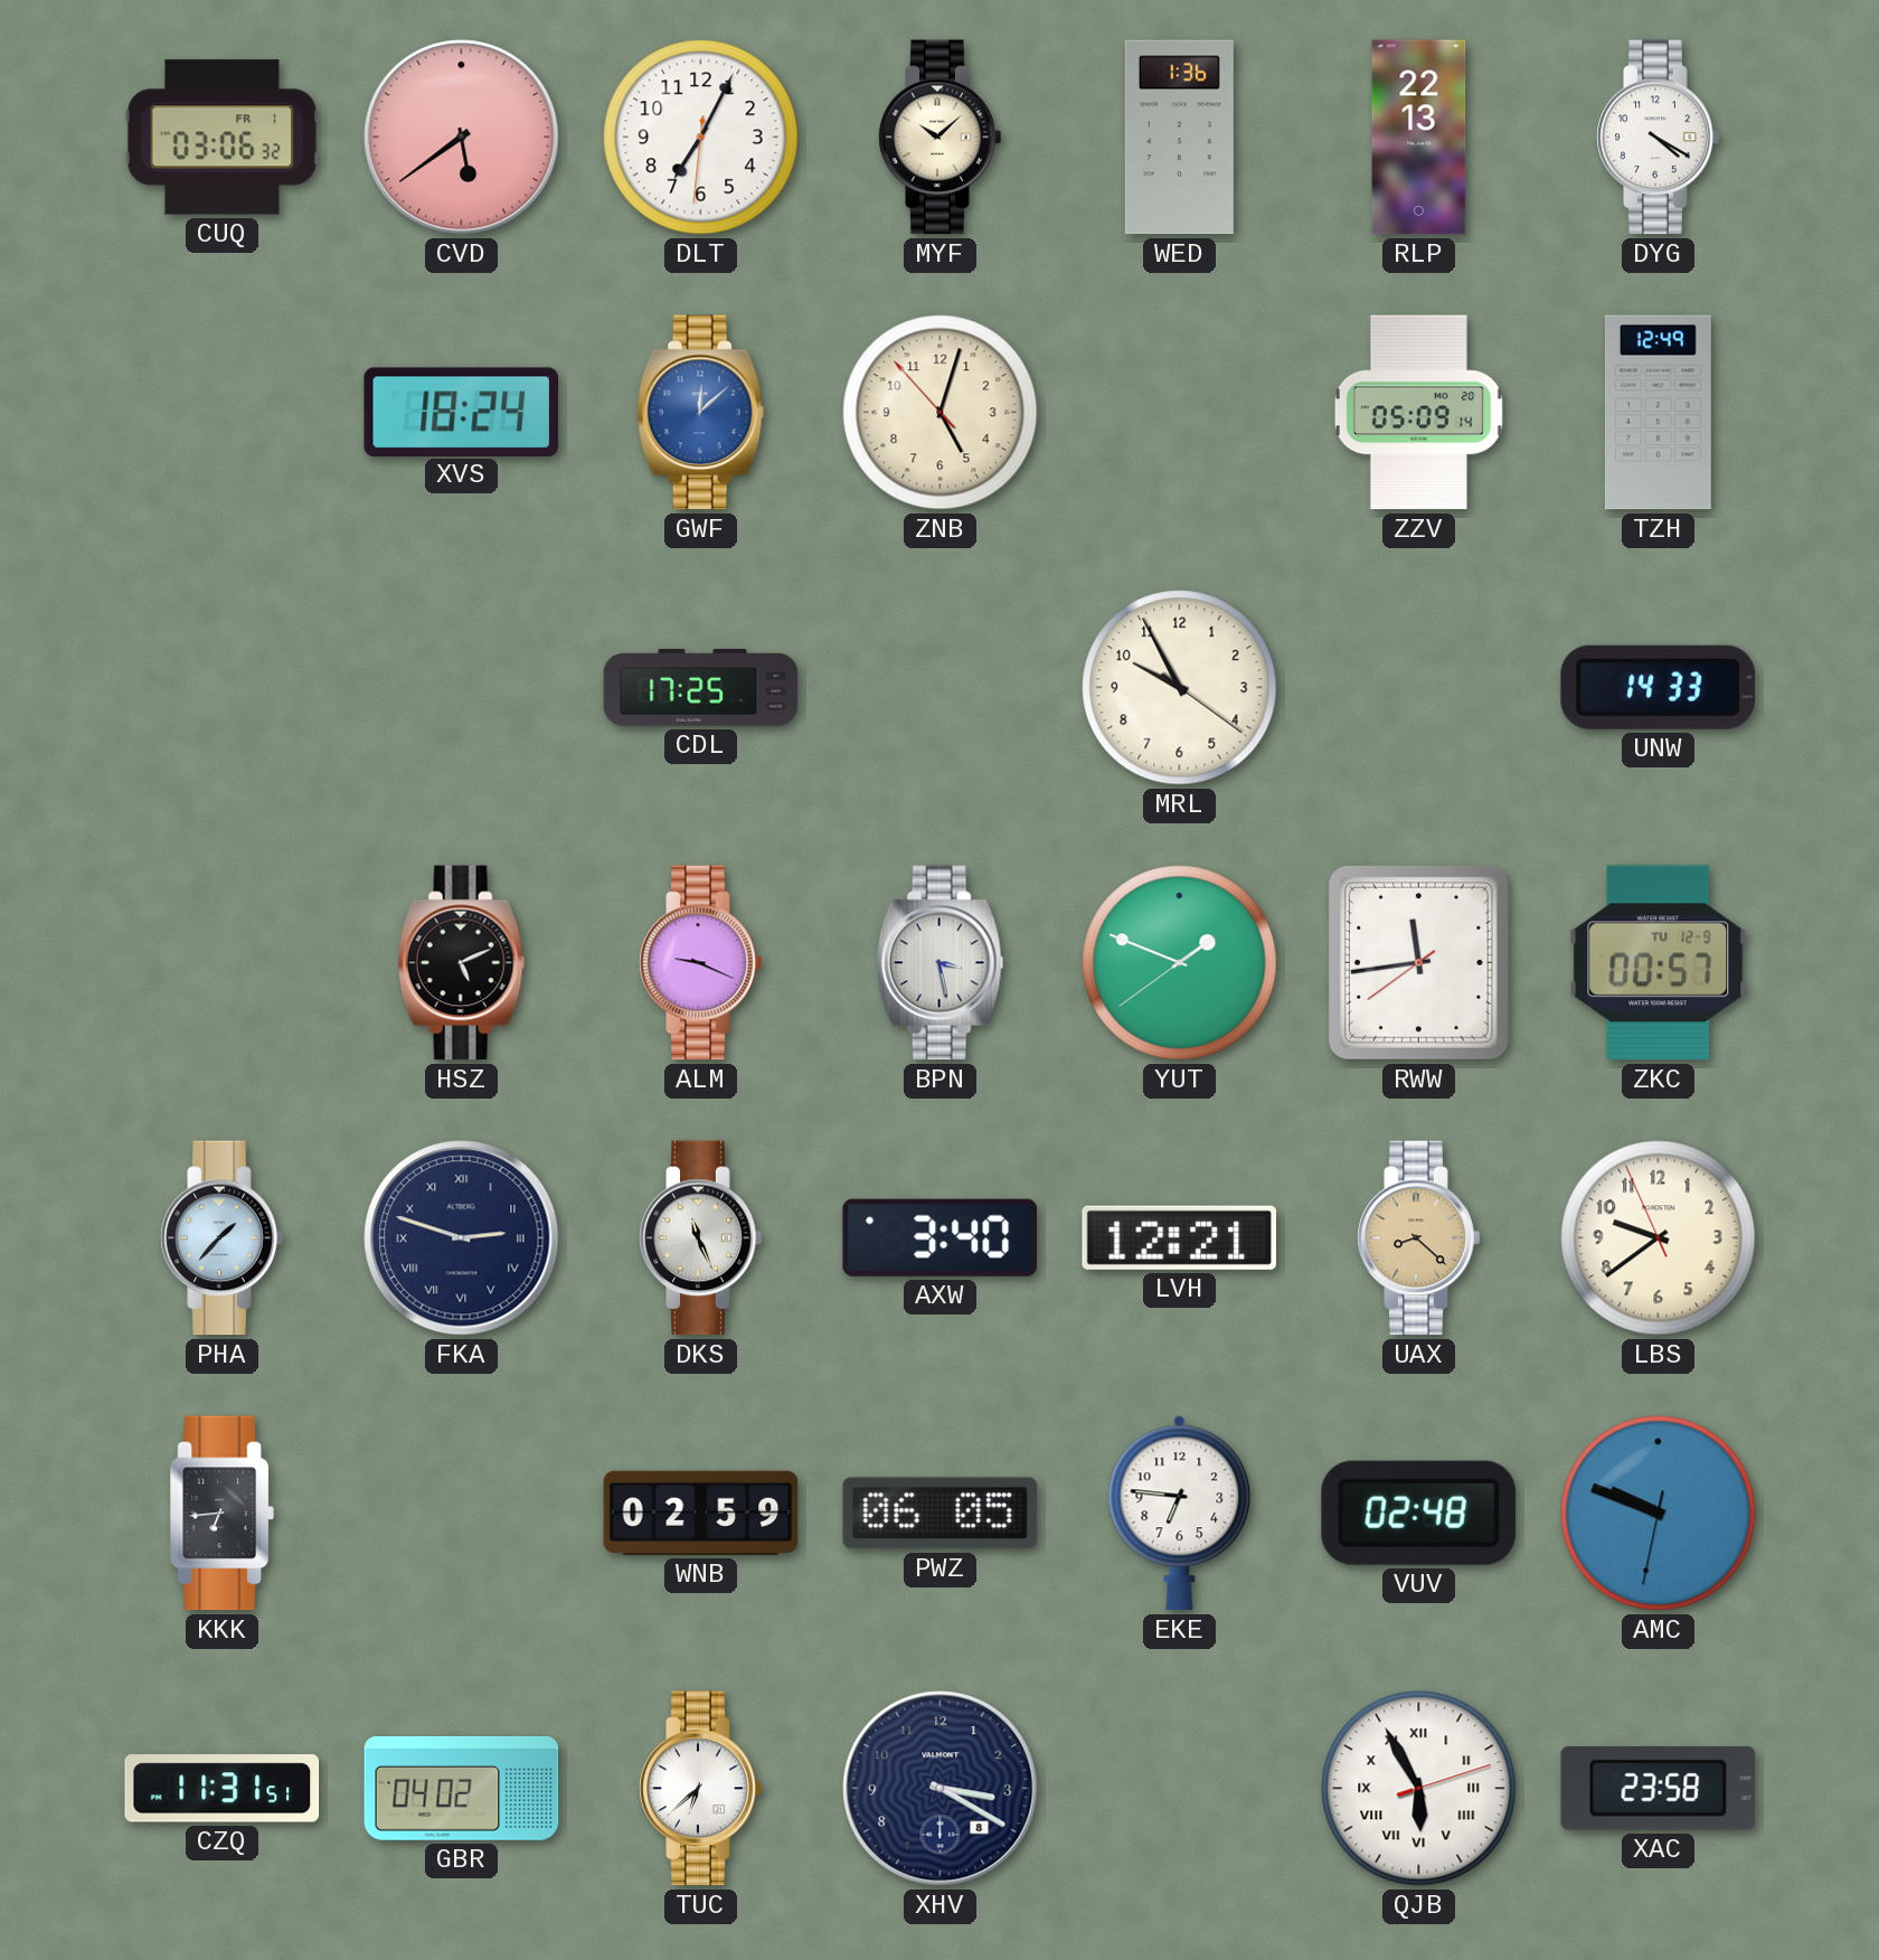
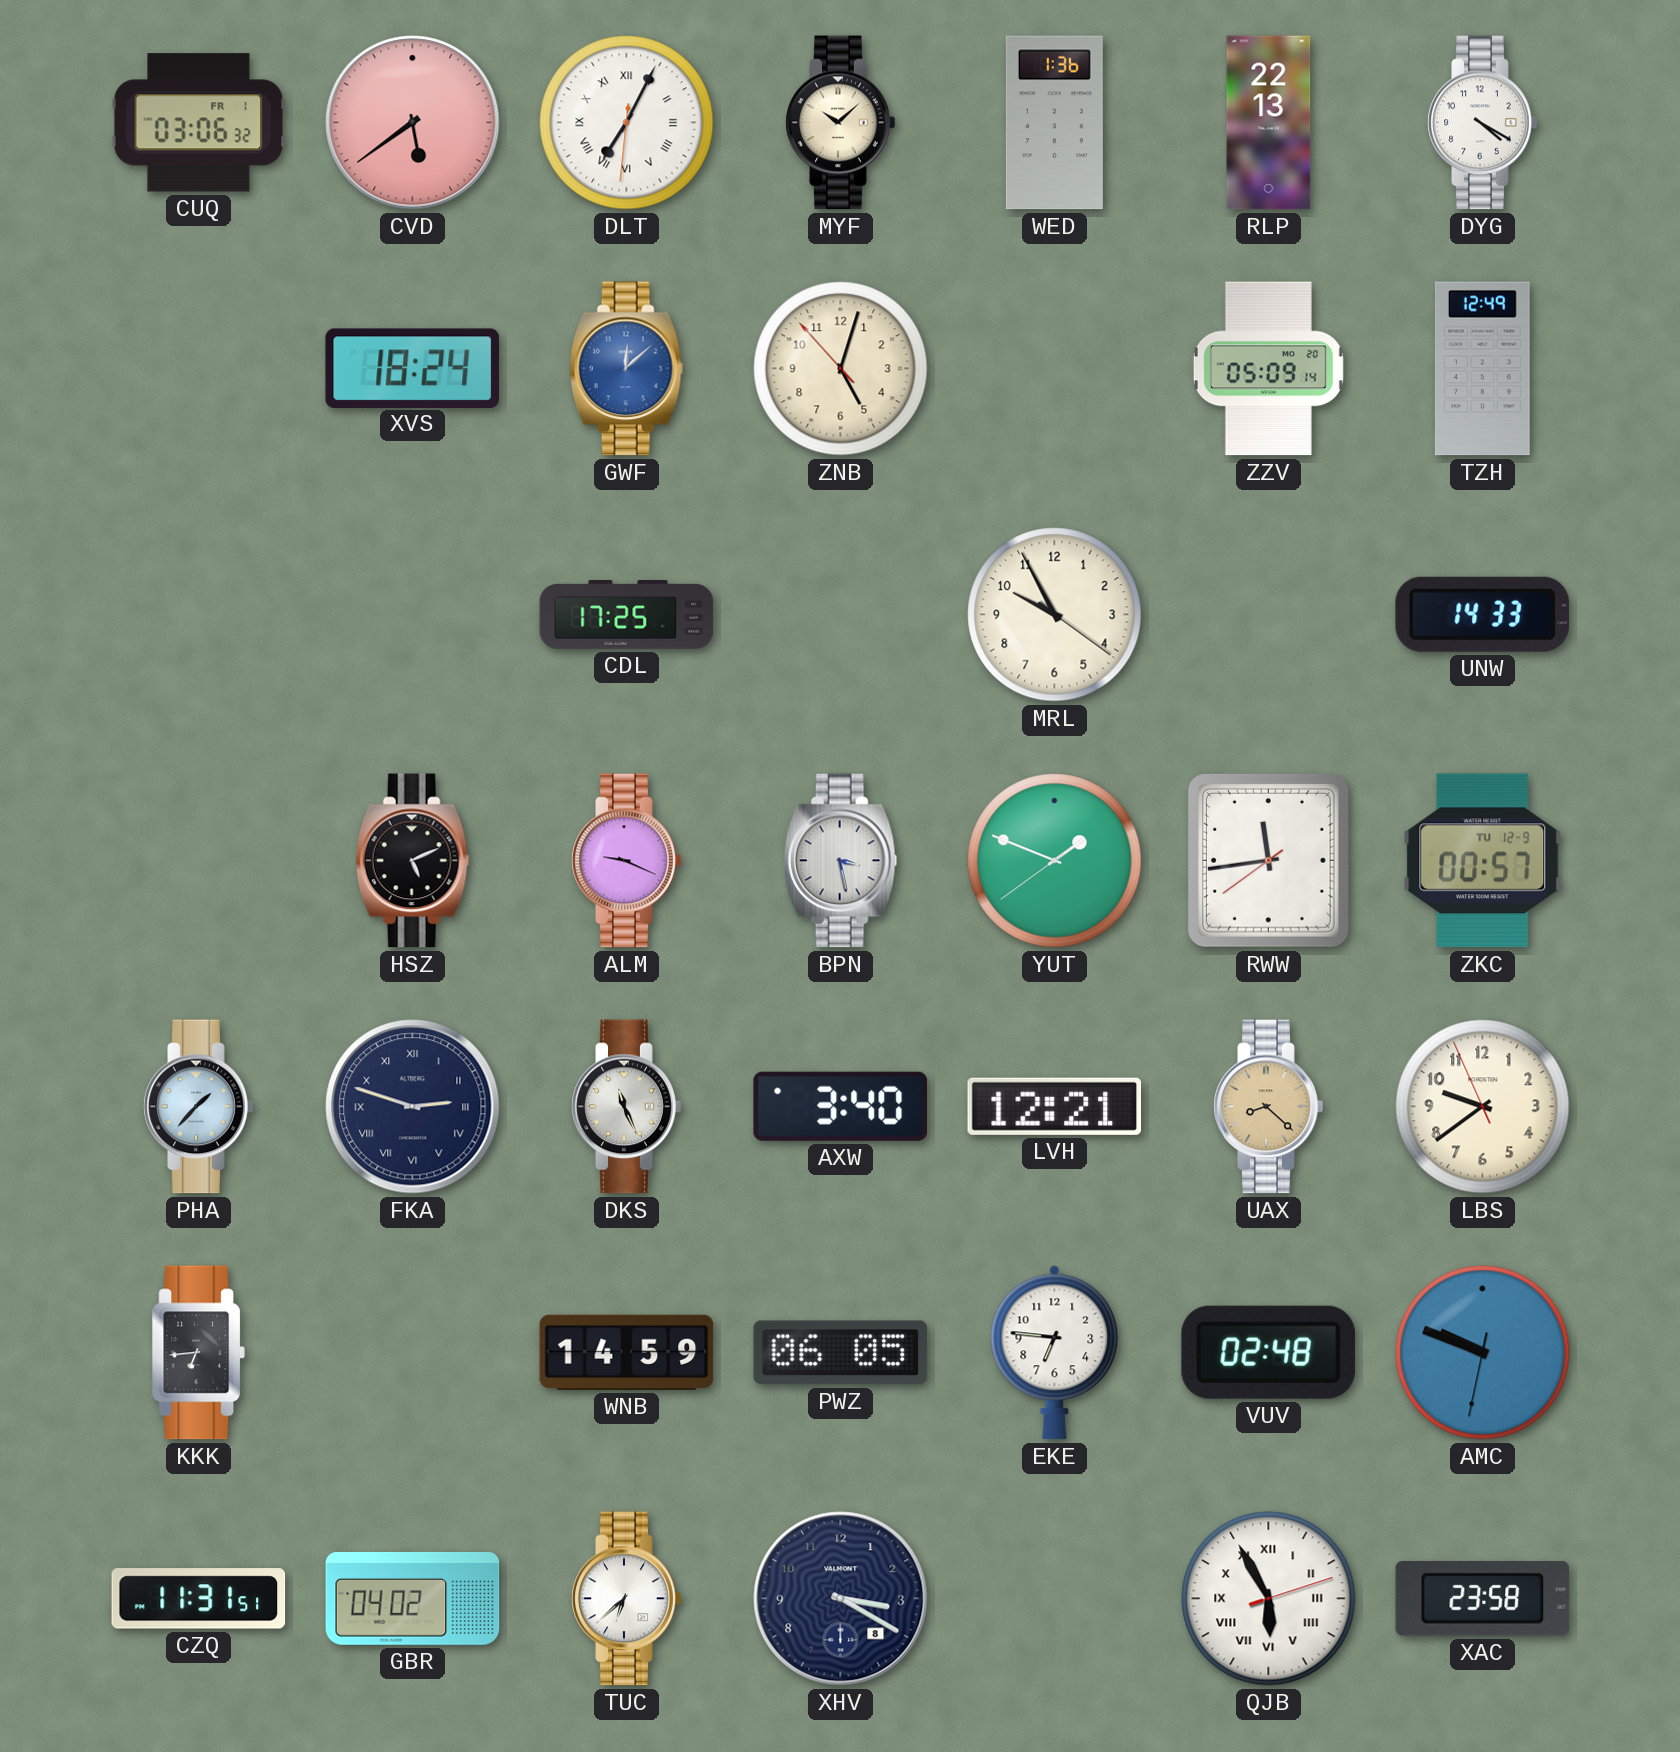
DLT numerals: Arabic -> Roman
WNB: 02:59 -> 14:59
